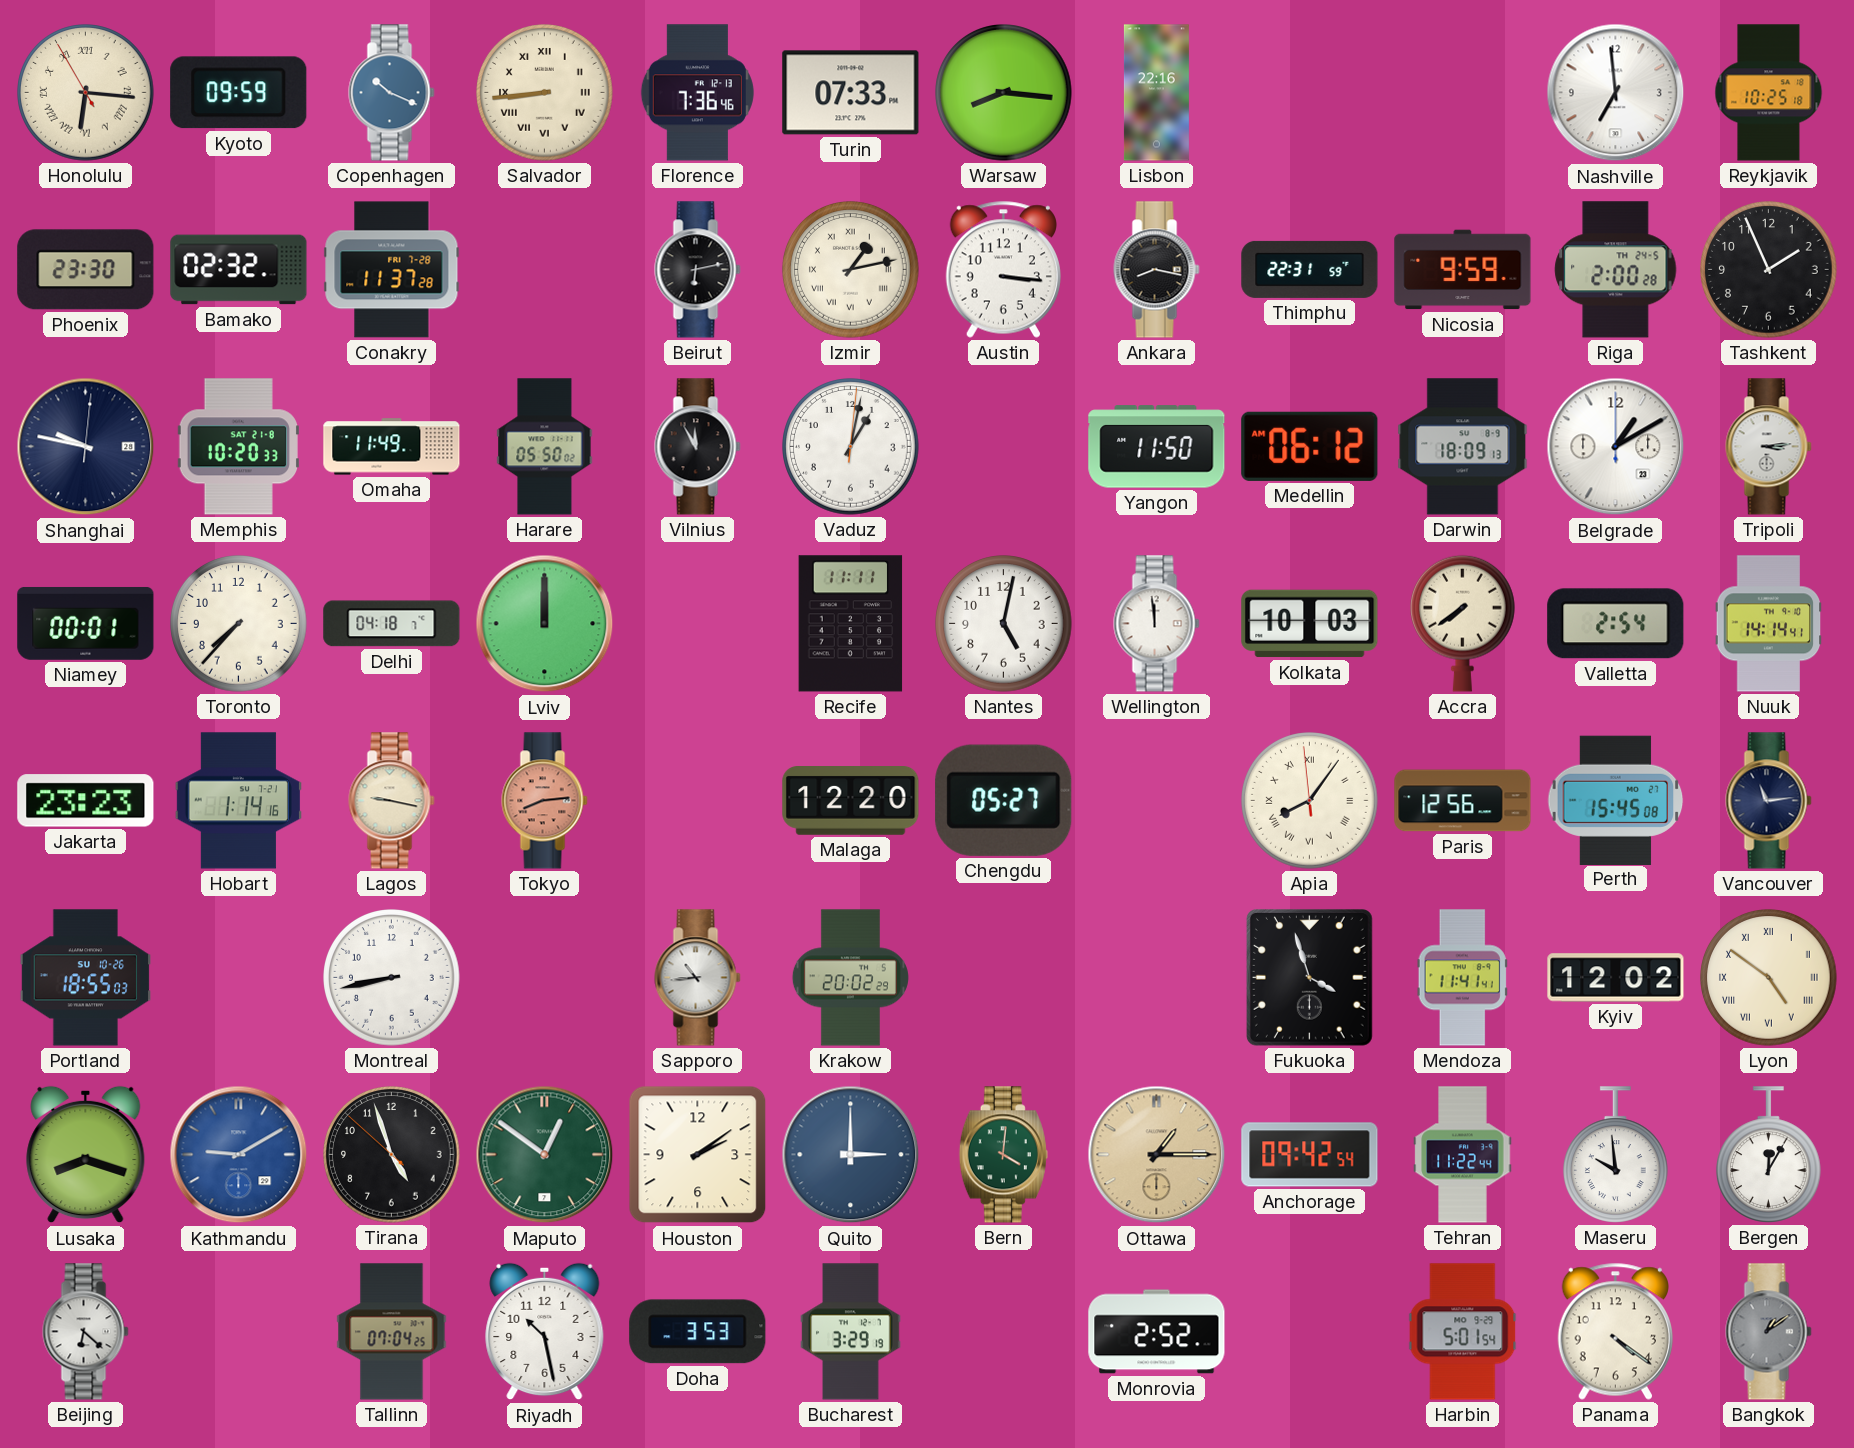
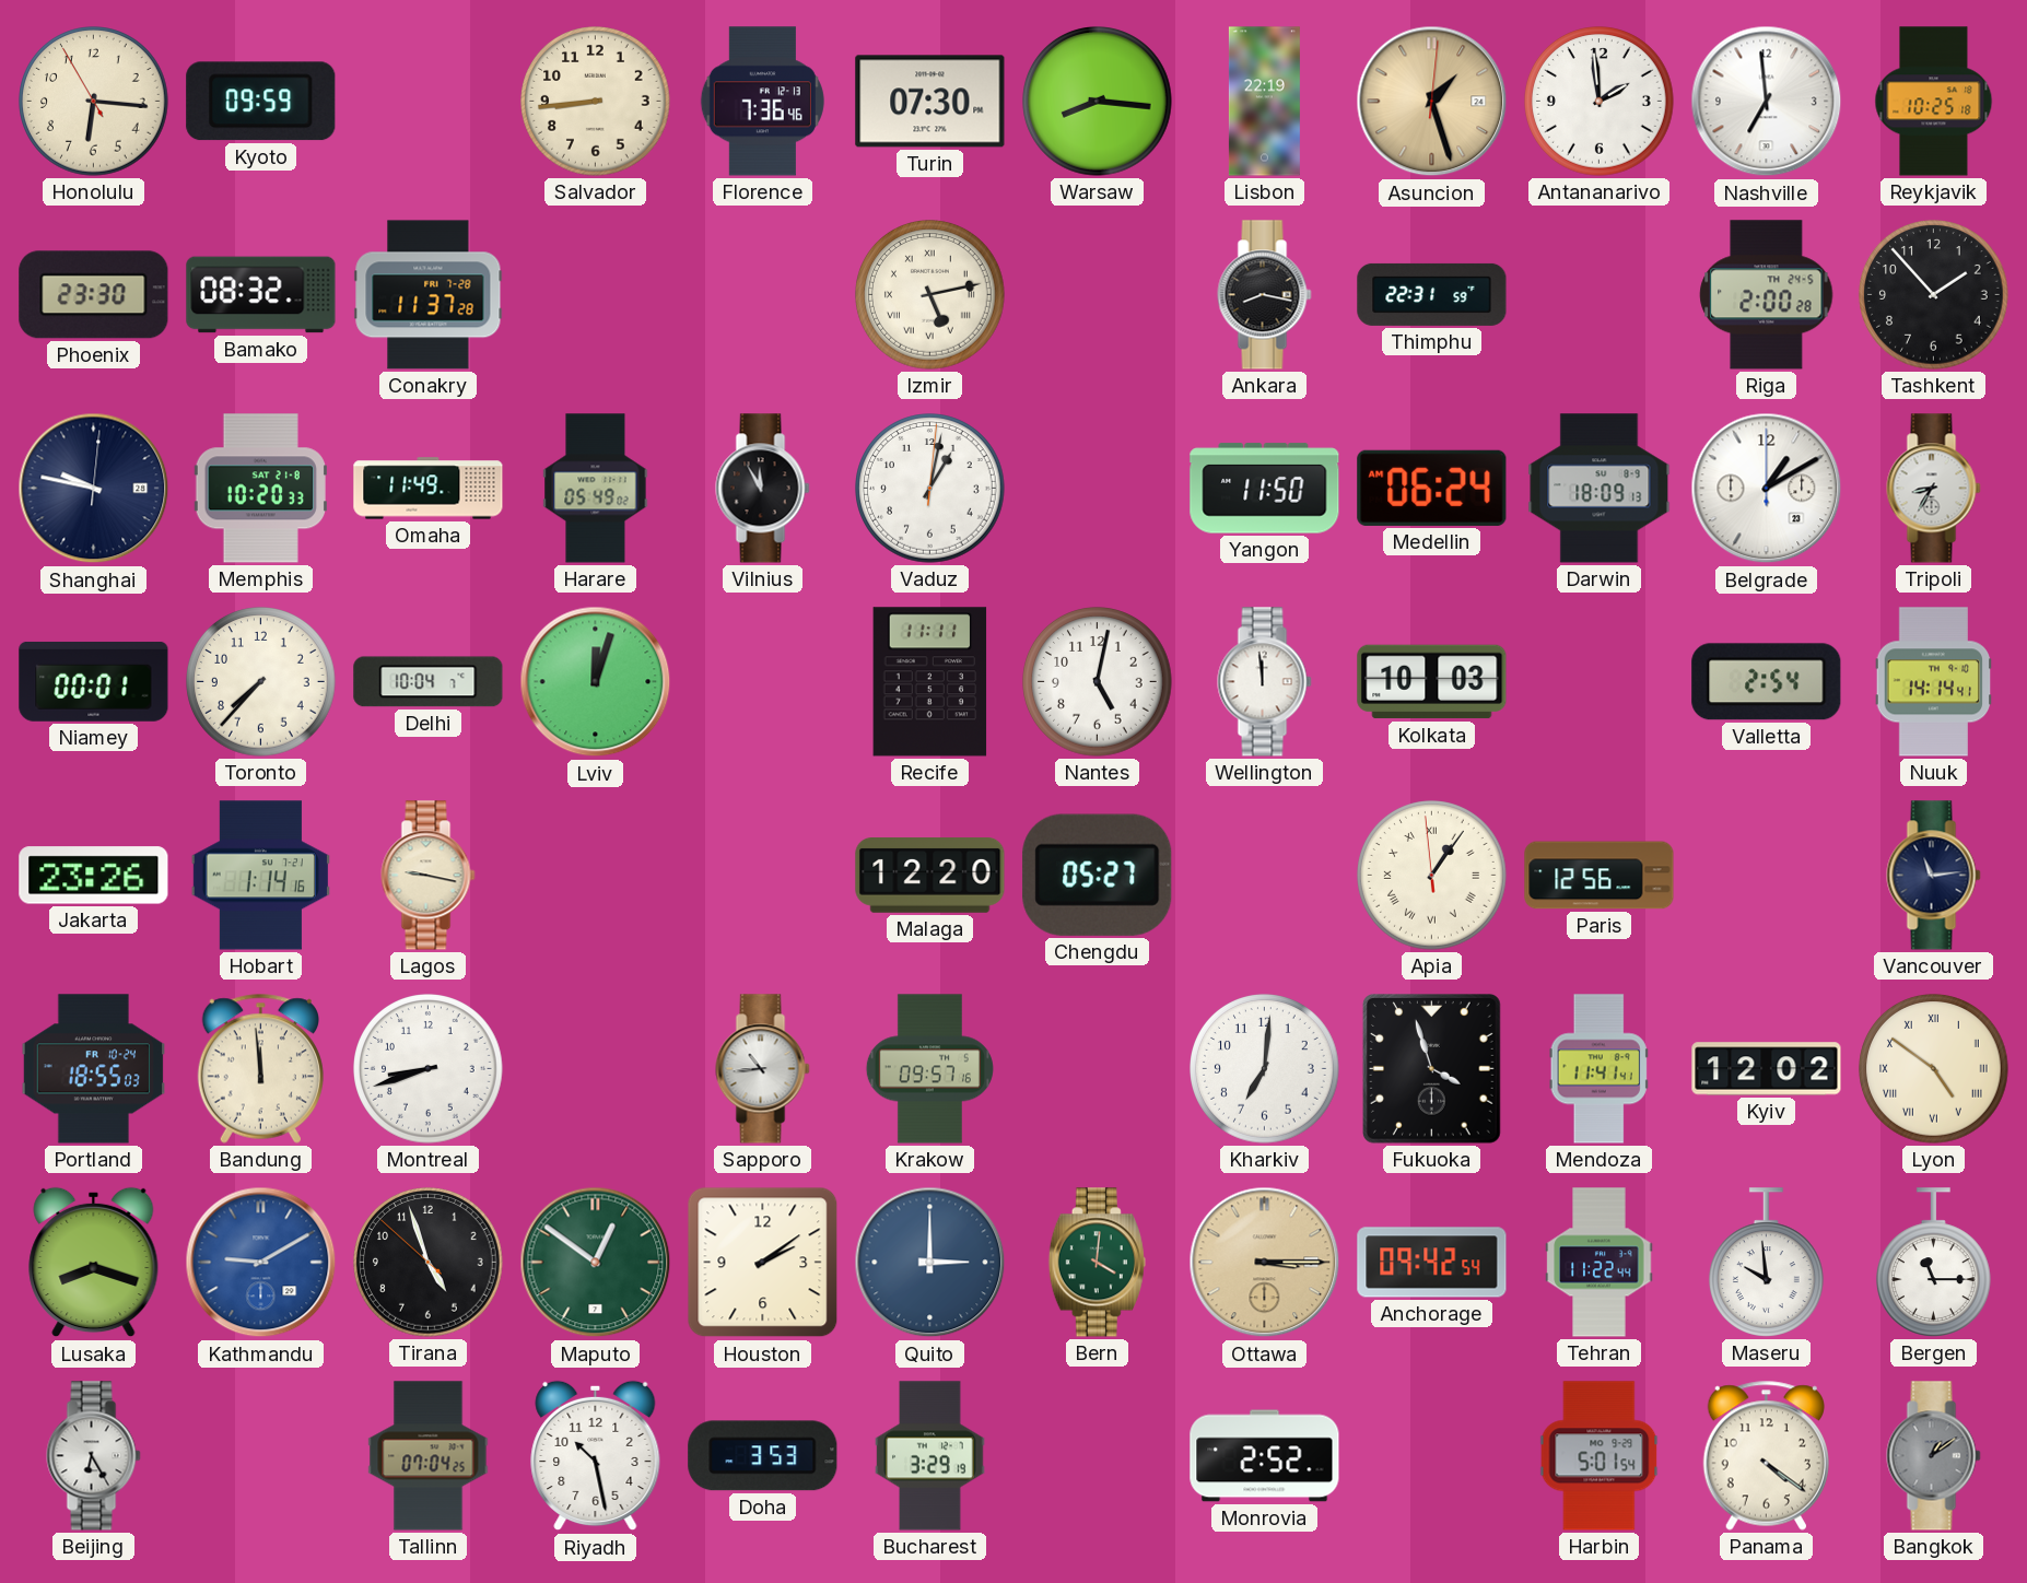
Honolulu numerals: Roman -> Arabic
Copenhagen: 10:19 -> none
Salvador numerals: Roman -> Arabic
Turin: 07:33 -> 07:30
Lisbon: 22:16 -> 22:19
Asuncion: none -> 1:27
Antananarivo: none -> 1:59
Bamako: 02:32 -> 08:32
Beirut: 6:13 -> none
Izmir: 1:13 -> 5:13
Austin: 3:16 -> none
Nicosia: 9:59 -> none
Tashkent: 1:56 -> 1:53
Harare: 05:50 -> 05:49
Medellin: 06:12 -> 06:24
Tripoli: 3:14 -> 8:35
Delhi: 04:18 -> 10:04
Lviv: 12:00 -> 12:03
Accra: 7:39 -> none
Jakarta: 23:23 -> 23:26
Tokyo: 8:14 -> none
Apia: 8:05 -> 1:05
Perth: 15:45 -> none
Portland date: SU 10-26 -> FR 10-24
Bandung: none -> 11:59
Montreal: 8:43 -> 8:42
Krakow: 20:02 -> 09:57
Kharkiv: none -> 7:01
Ottawa: 1:15 -> 3:15
Bergen: 12:05 -> 11:15
Beijing: 6:22 -> 6:25
